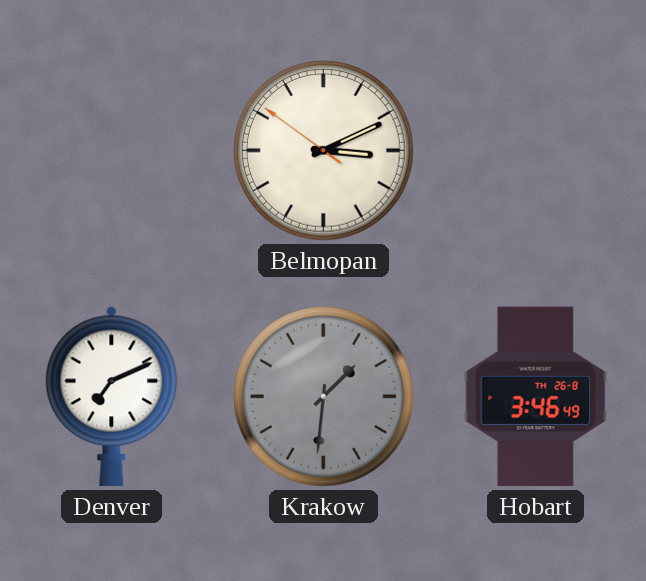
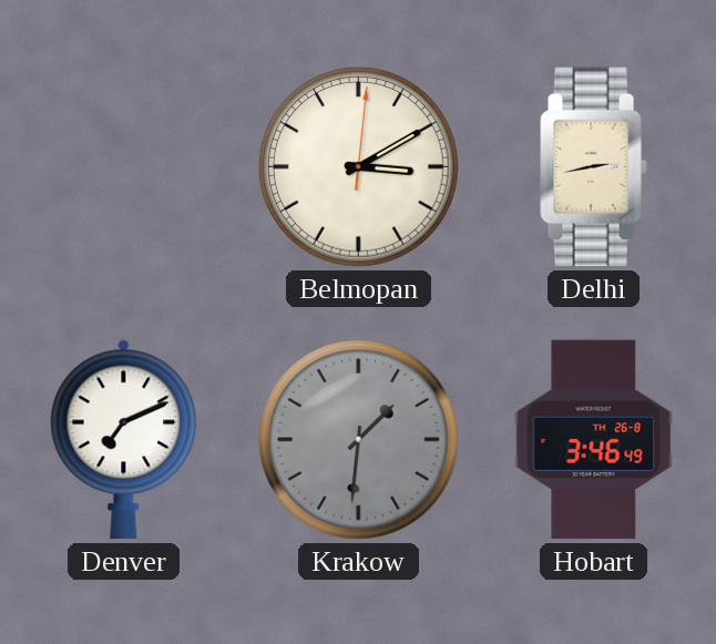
Belmopan: 3:10:51 -> 3:10:01
Delhi: none -> 2:43
